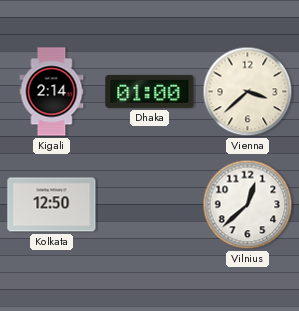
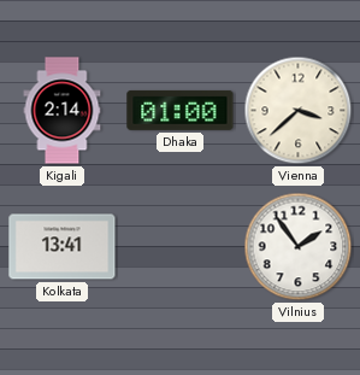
Kolkata: 12:50 -> 13:41
Vilnius: 12:38 -> 1:54
